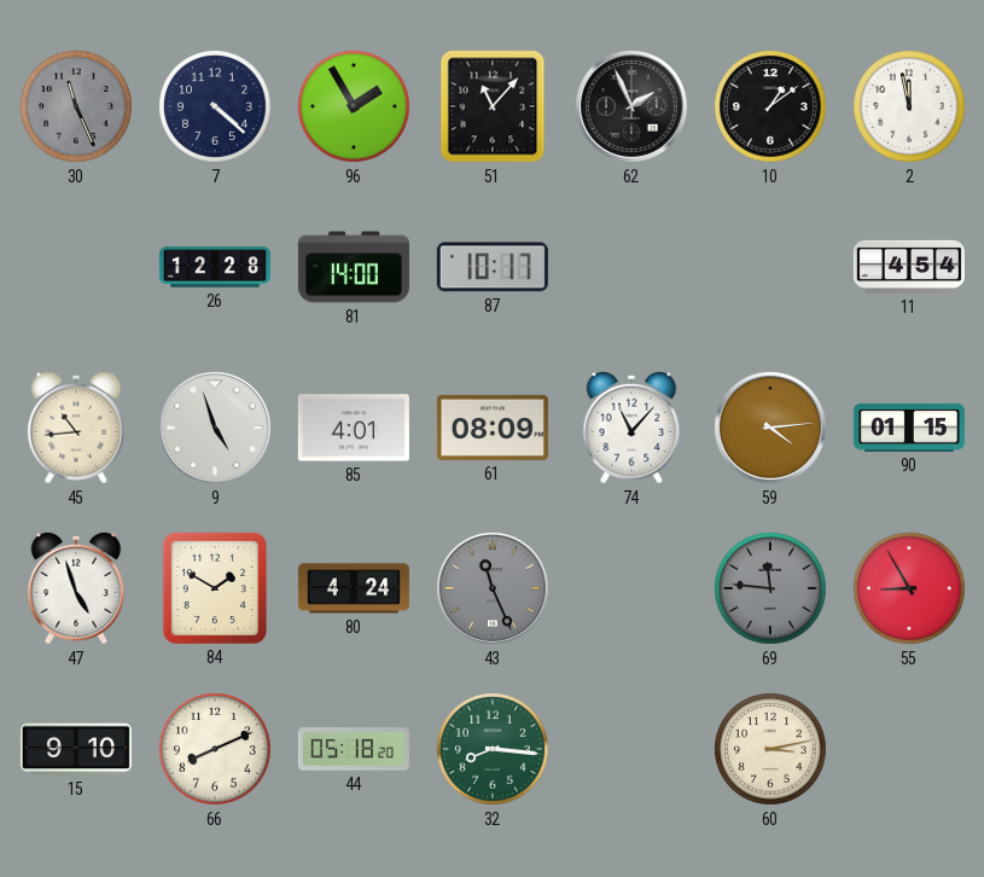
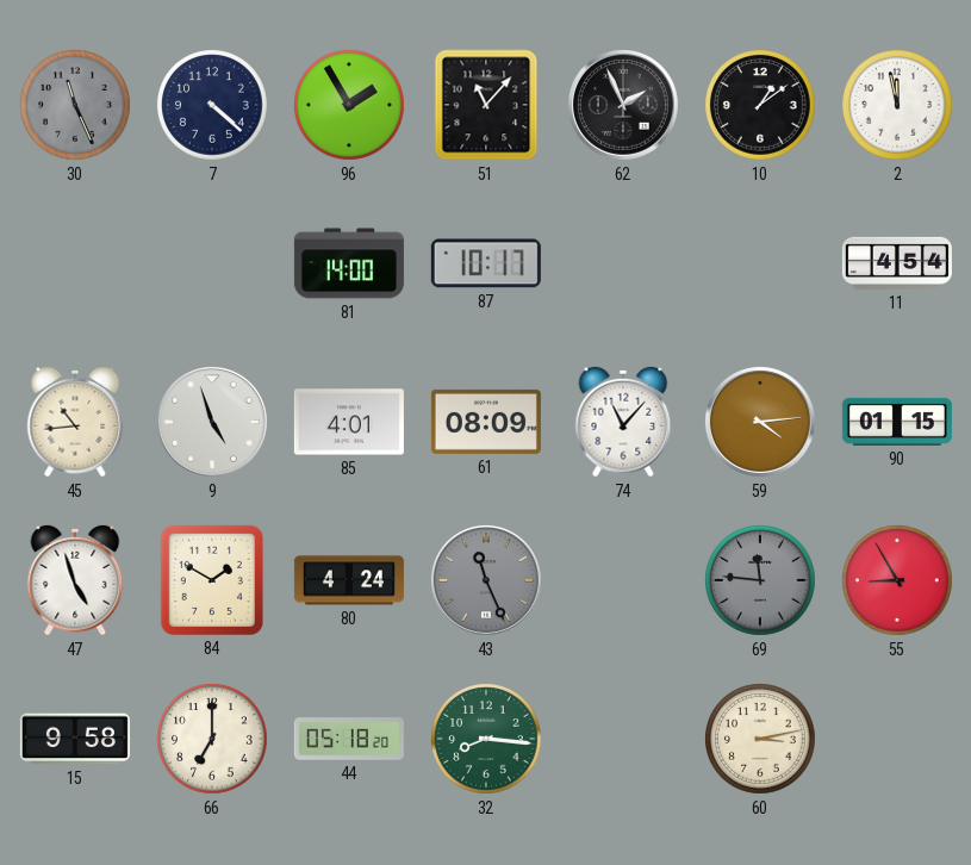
26: 12:28 -> none
15: 9:10 -> 9:58
66: 8:11 -> 7:00
